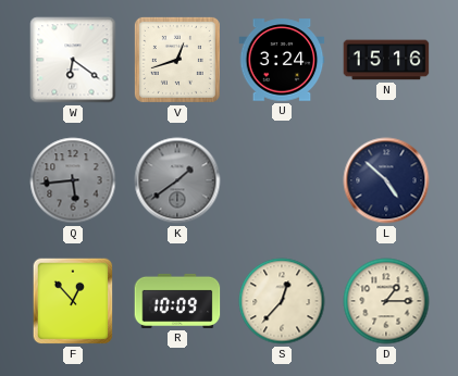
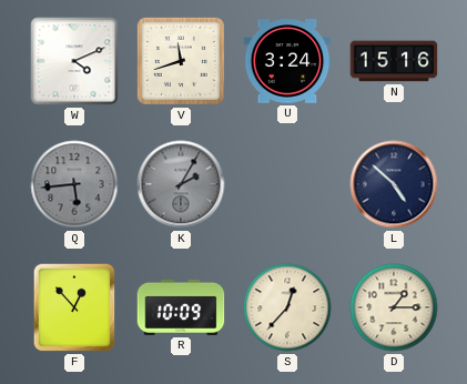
W: 6:21 -> 4:11
V: 12:42 -> 11:42
K: 1:39 -> 2:05
